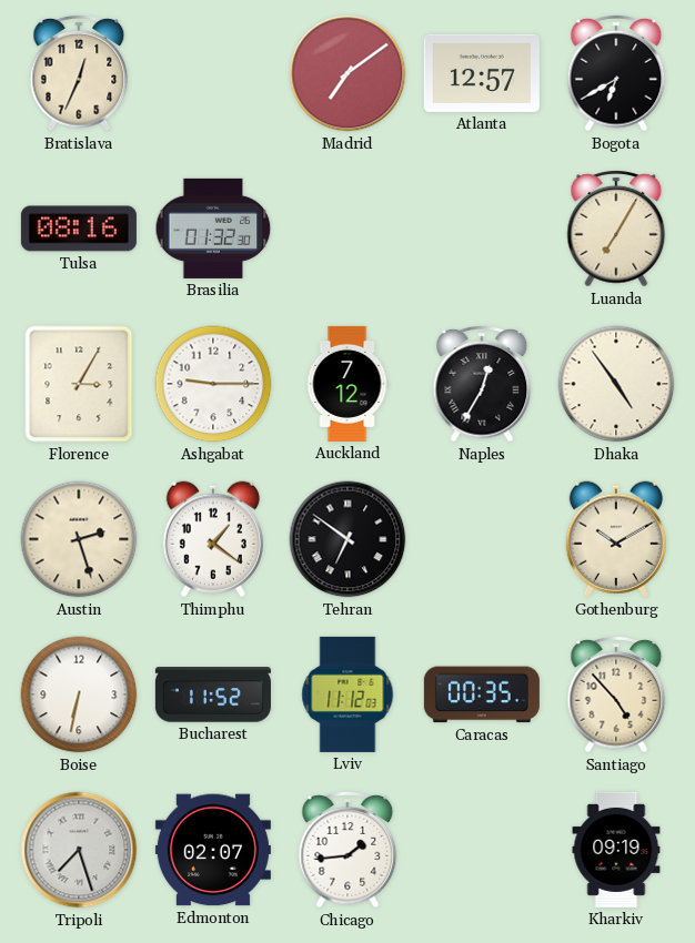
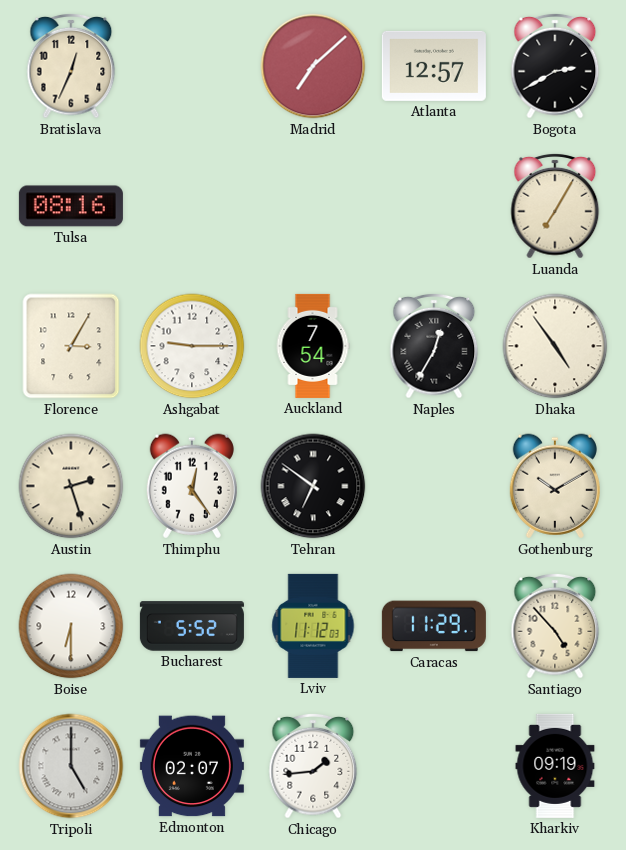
Madrid: 7:09 -> 7:08
Bogota: 6:40 -> 2:40
Brasilia: 01:32 -> none
Auckland: 7:12 -> 7:54
Thimphu: 1:21 -> 12:24
Boise: 6:32 -> 6:30
Bucharest: 11:52 -> 5:52
Caracas: 00:35 -> 11:29
Tripoli: 7:27 -> 5:00
